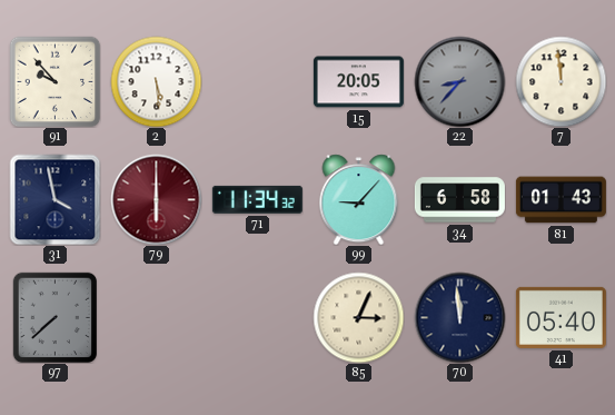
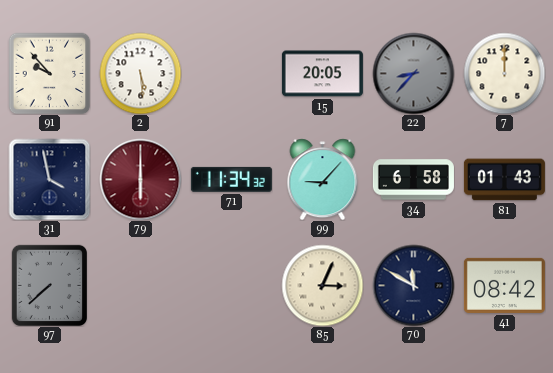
7: 11:59 -> 12:00
70: 11:59 -> 11:50
41: 05:40 -> 08:42
